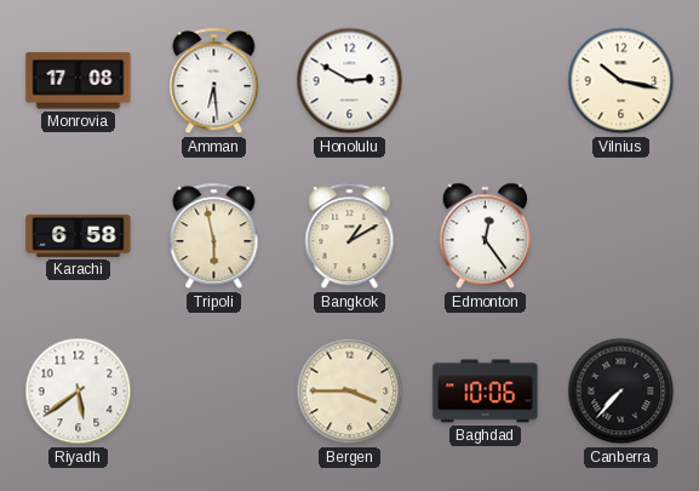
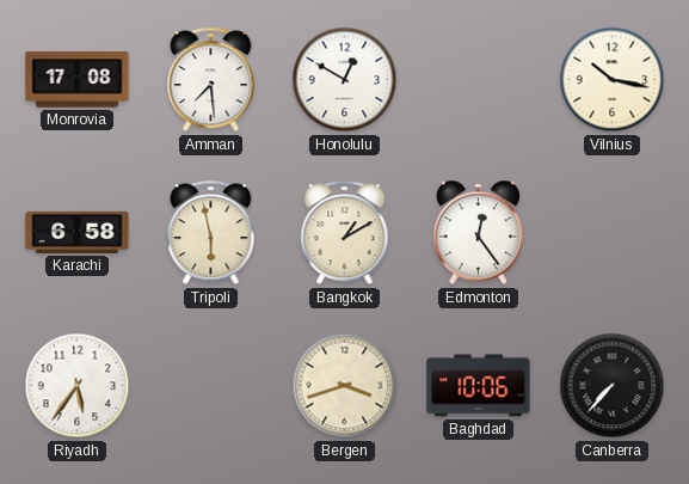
Amman: 6:29 -> 7:29
Honolulu: 2:50 -> 12:50
Riyadh: 5:39 -> 5:36
Bergen: 3:45 -> 3:42
